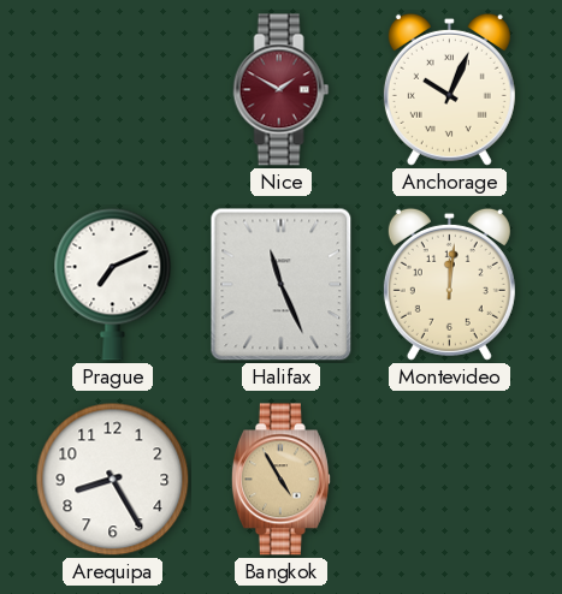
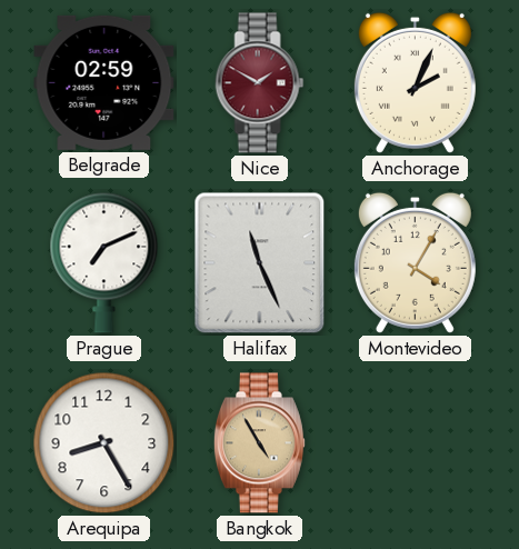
Belgrade: none -> 02:59
Anchorage: 10:04 -> 2:04
Montevideo: 12:01 -> 4:05
